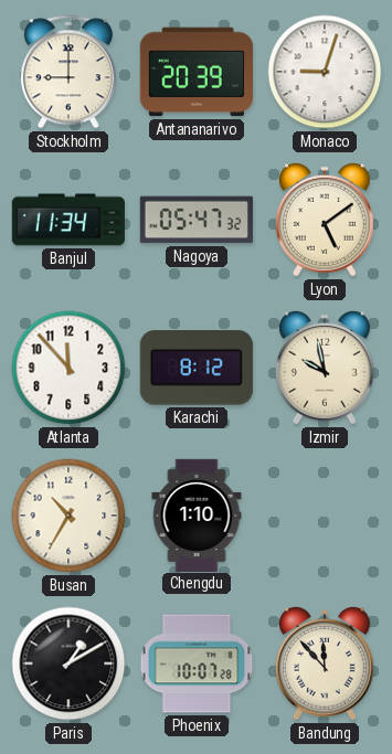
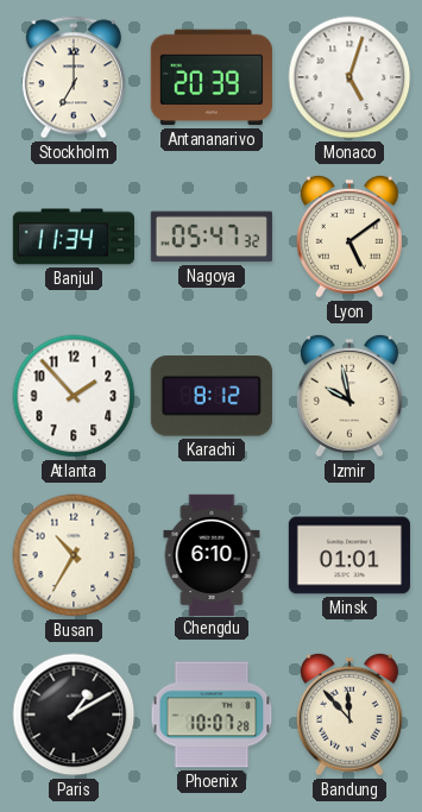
Stockholm: 9:00 -> 7:00
Monaco: 9:03 -> 5:03
Atlanta: 11:53 -> 1:53
Chengdu: 1:10 -> 6:10
Minsk: none -> 01:01
